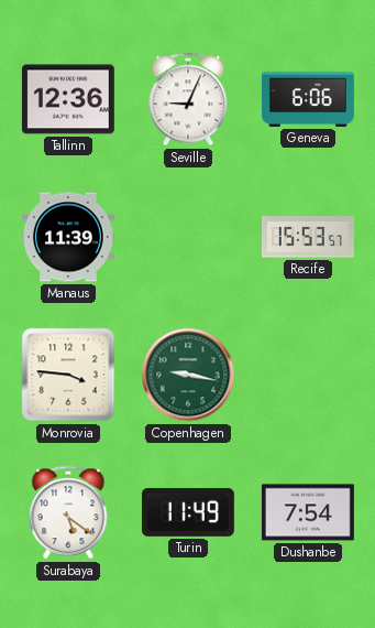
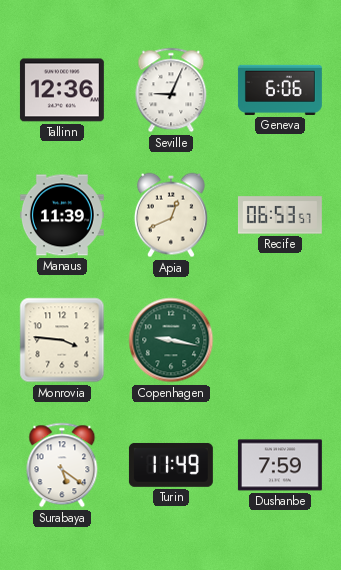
Apia: none -> 12:41
Recife: 15:53 -> 06:53
Dushanbe: 7:54 -> 7:59
